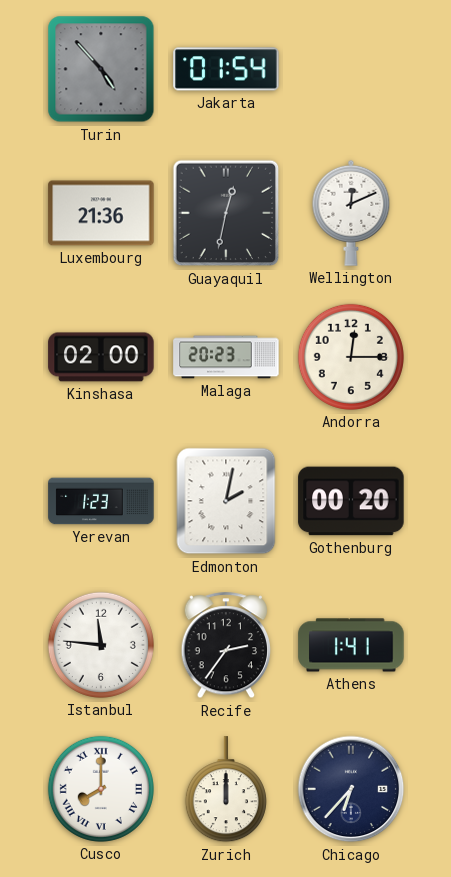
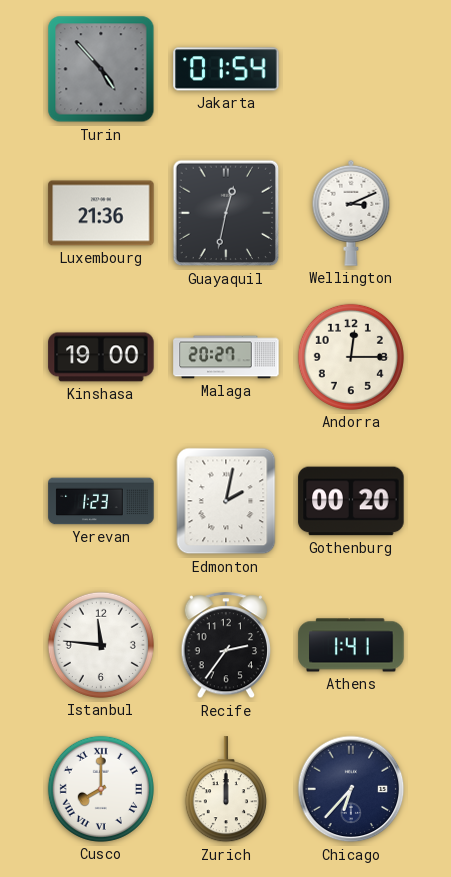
Wellington: 12:11 -> 3:11
Kinshasa: 02:00 -> 19:00
Malaga: 20:23 -> 20:27
